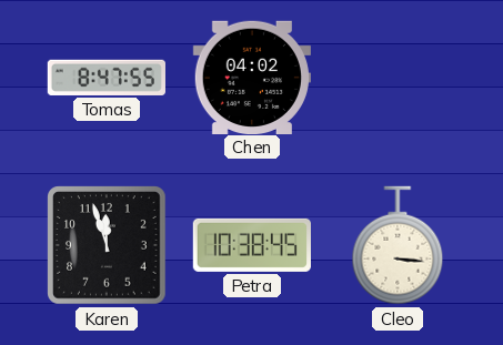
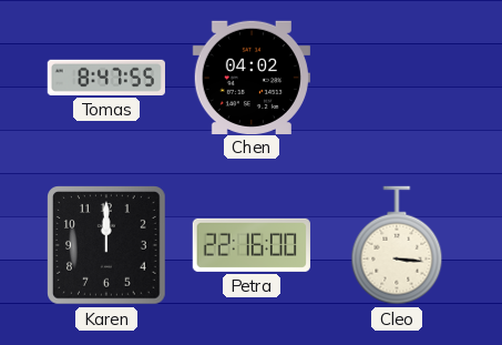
Karen: 11:57 -> 12:00
Petra: 10:38 -> 22:16
